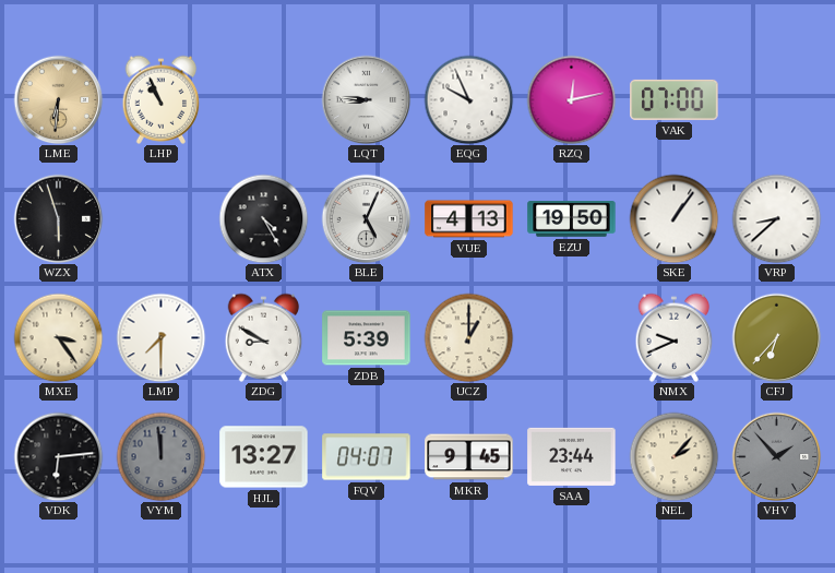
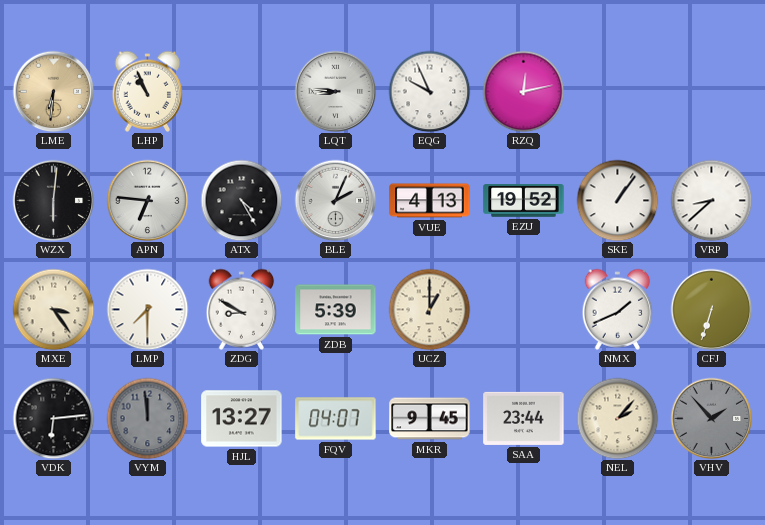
VAK: 07:00 -> none
WZX: 5:57 -> 6:01
APN: none -> 6:46
BLE: 5:04 -> 2:04
EZU: 19:50 -> 19:52
NMX: 9:41 -> 1:41
CFJ: 6:37 -> 6:33
